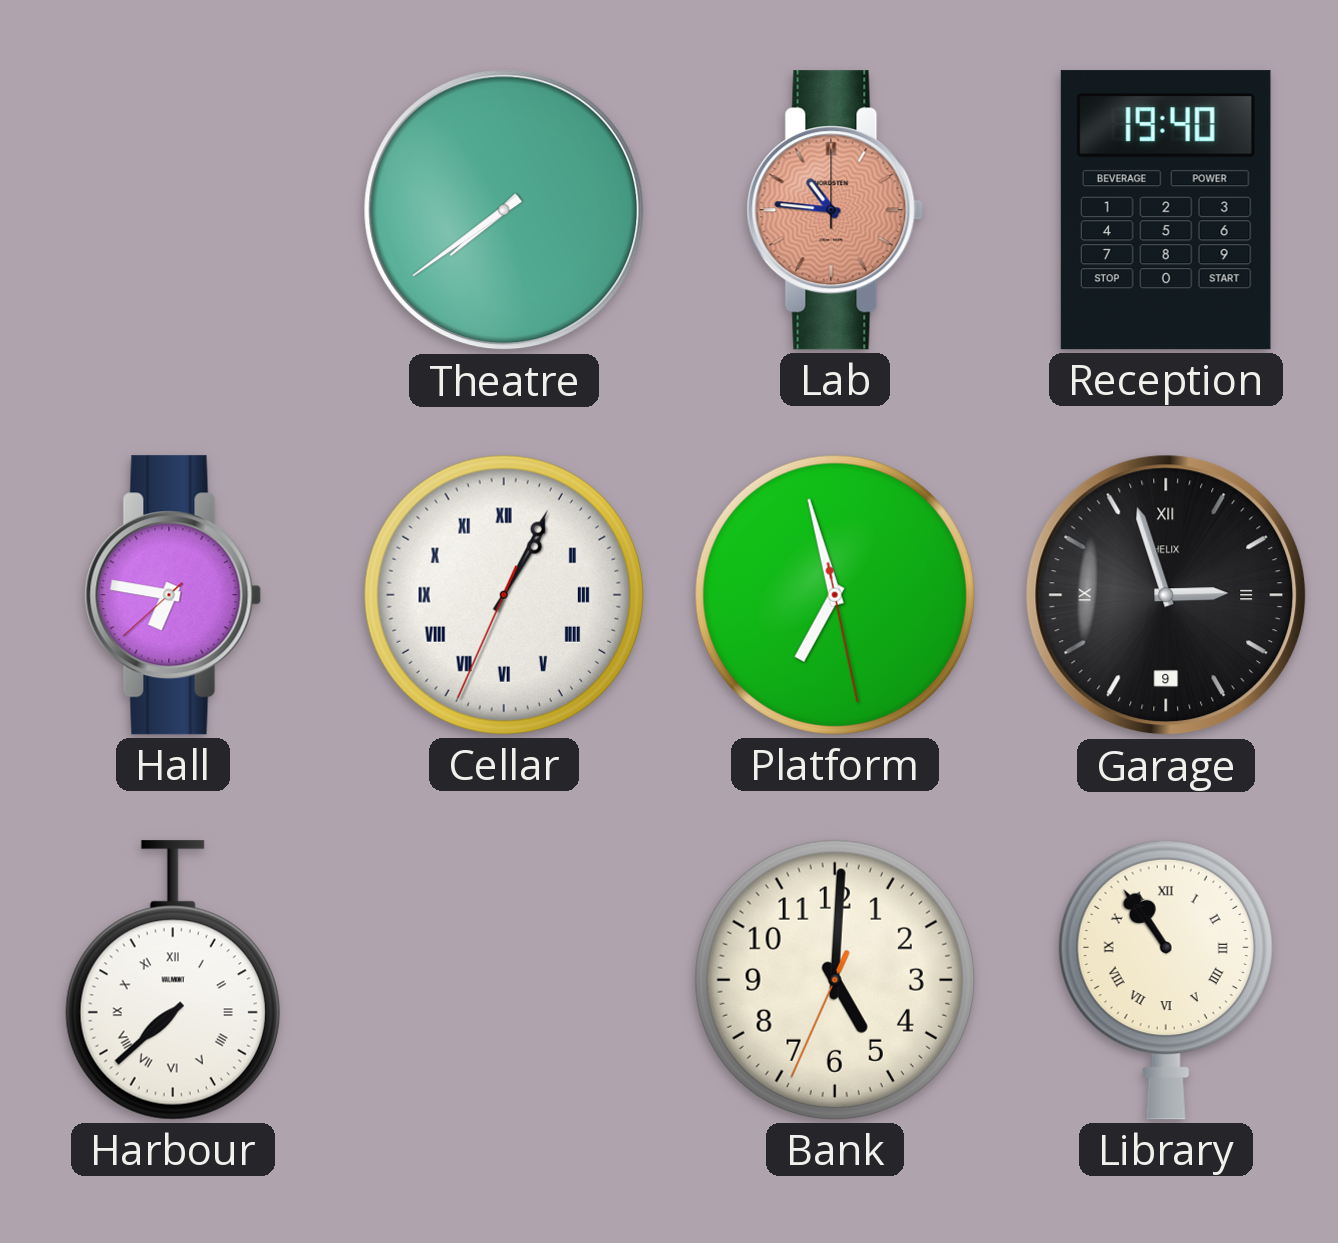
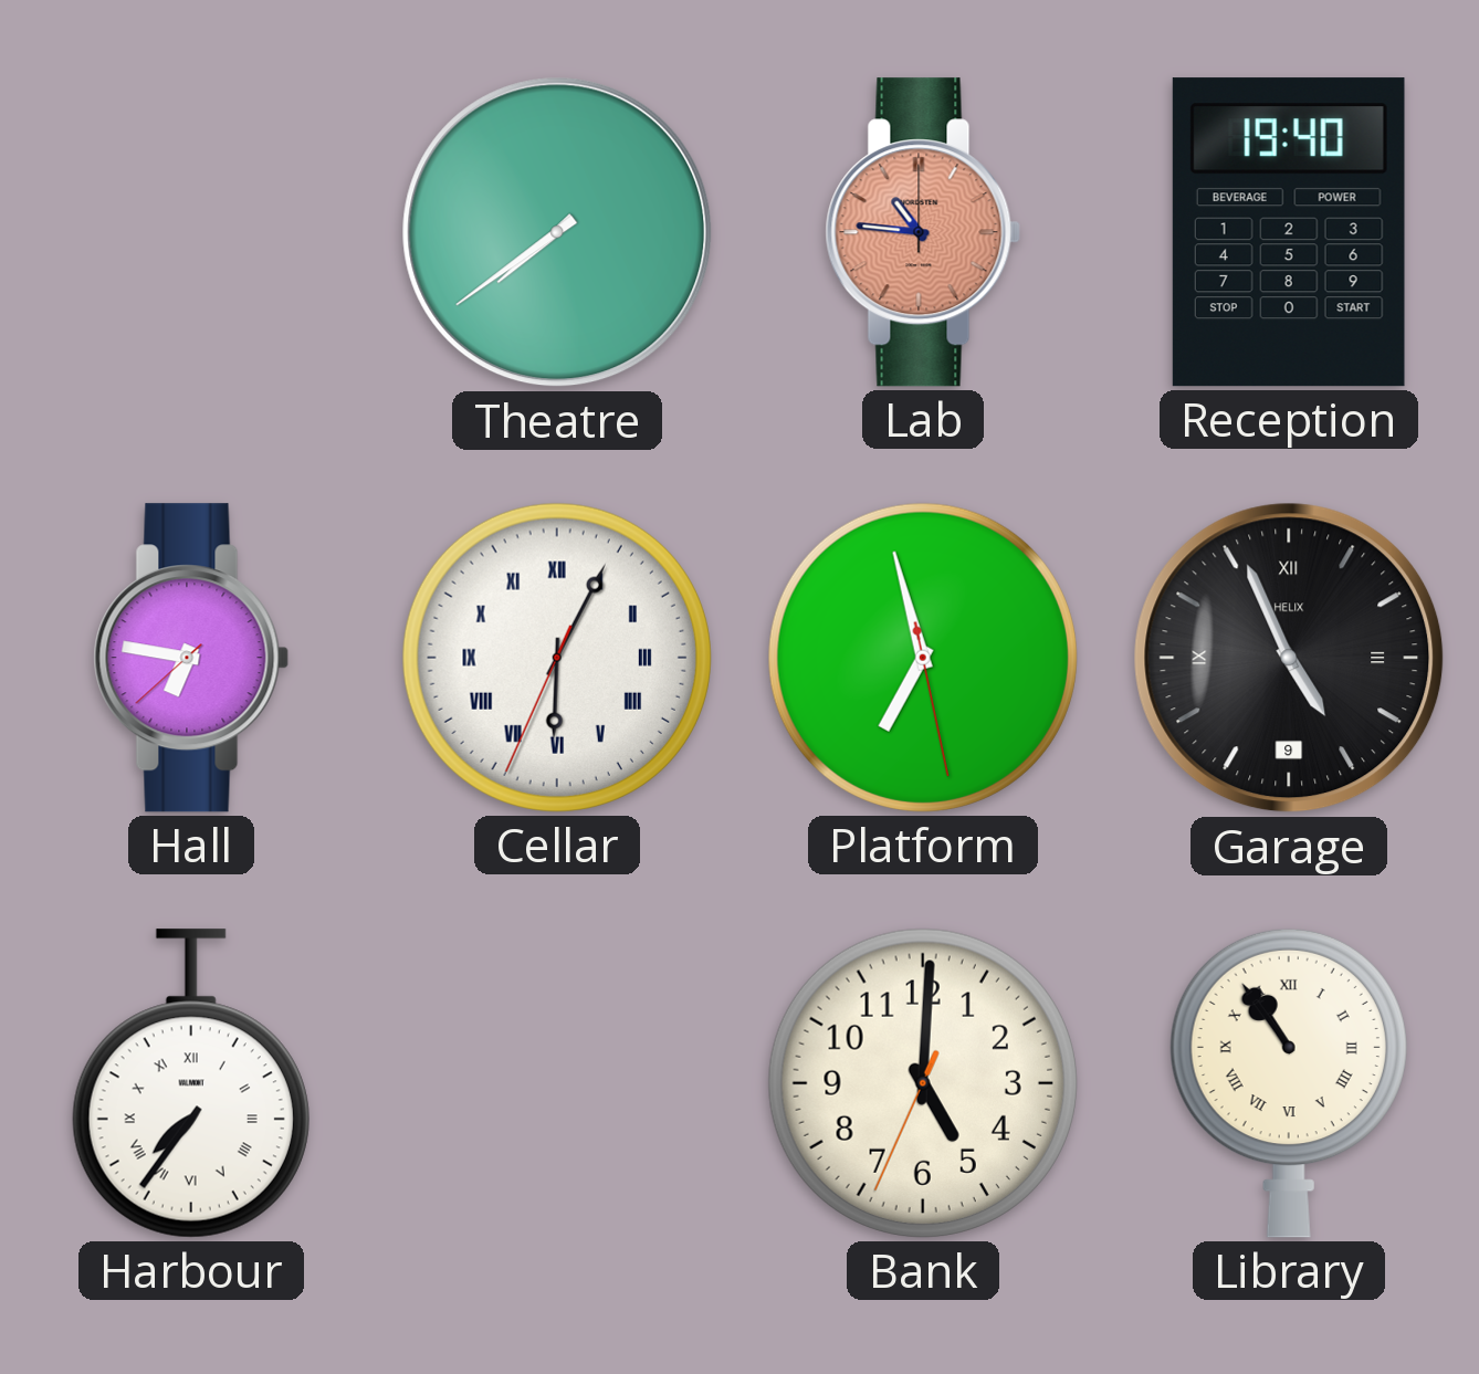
Cellar: 1:04 -> 6:04
Garage: 2:57 -> 4:56
Harbour: 7:38 -> 7:36
